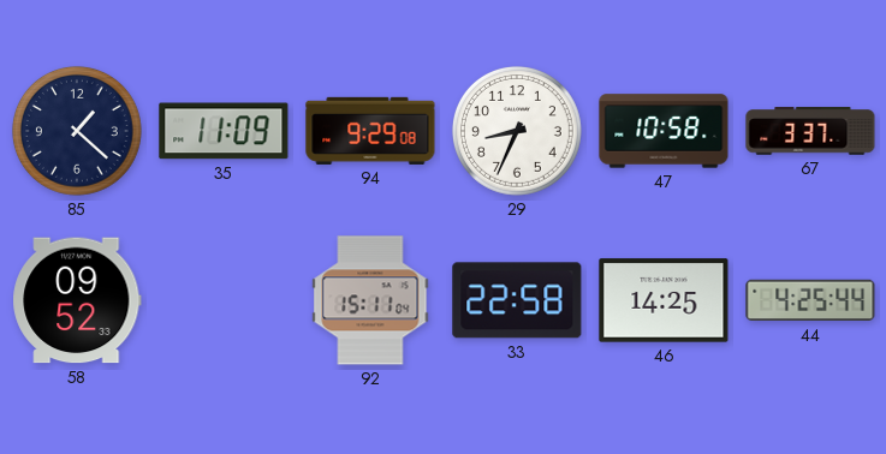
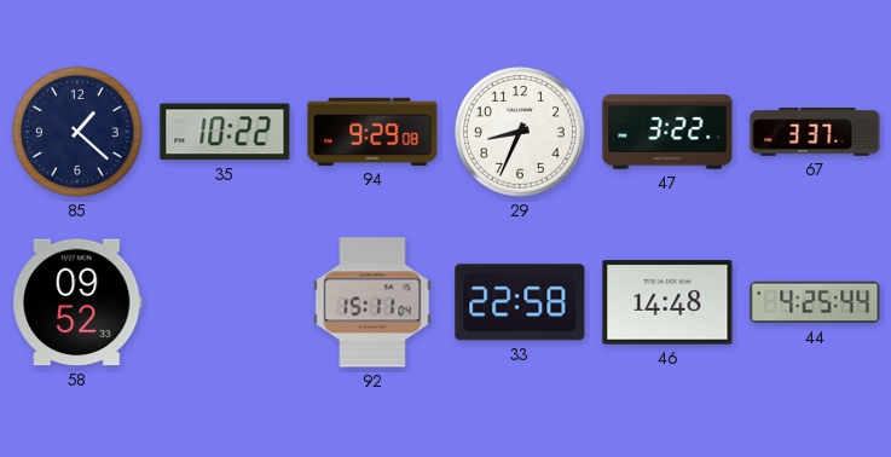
35: 11:09 -> 10:22
47: 10:58 -> 3:22
46: 14:25 -> 14:48
